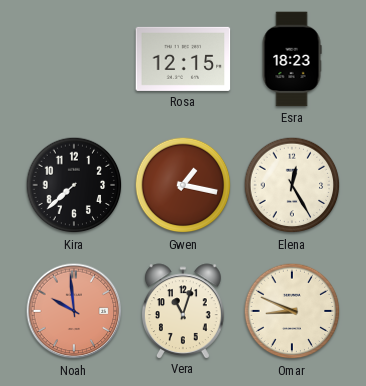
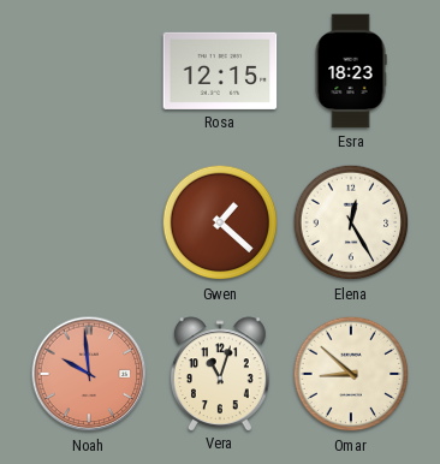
Kira: 7:38 -> none
Gwen: 1:17 -> 1:22
Omar: 8:49 -> 8:52
